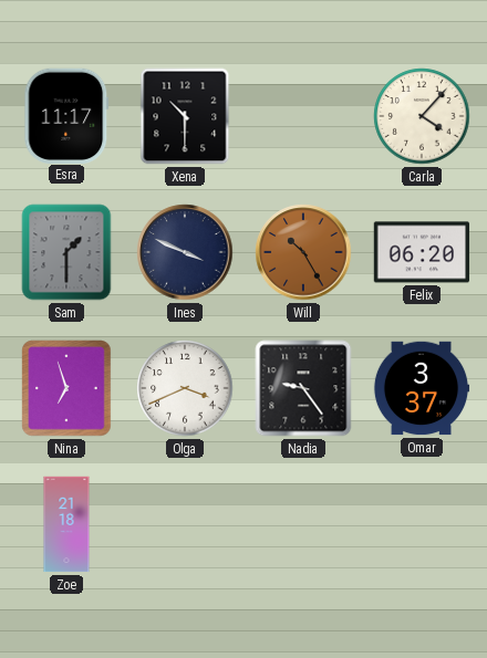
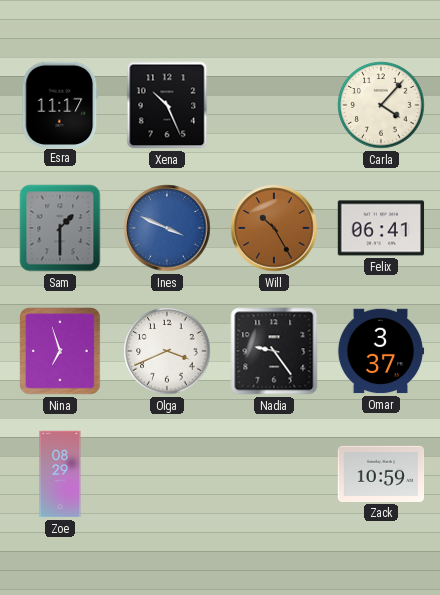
Xena: 10:30 -> 10:26
Ines dial: navy -> blue
Felix: 06:20 -> 06:41
Zoe: 21:18 -> 08:29
Zack: none -> 10:59
